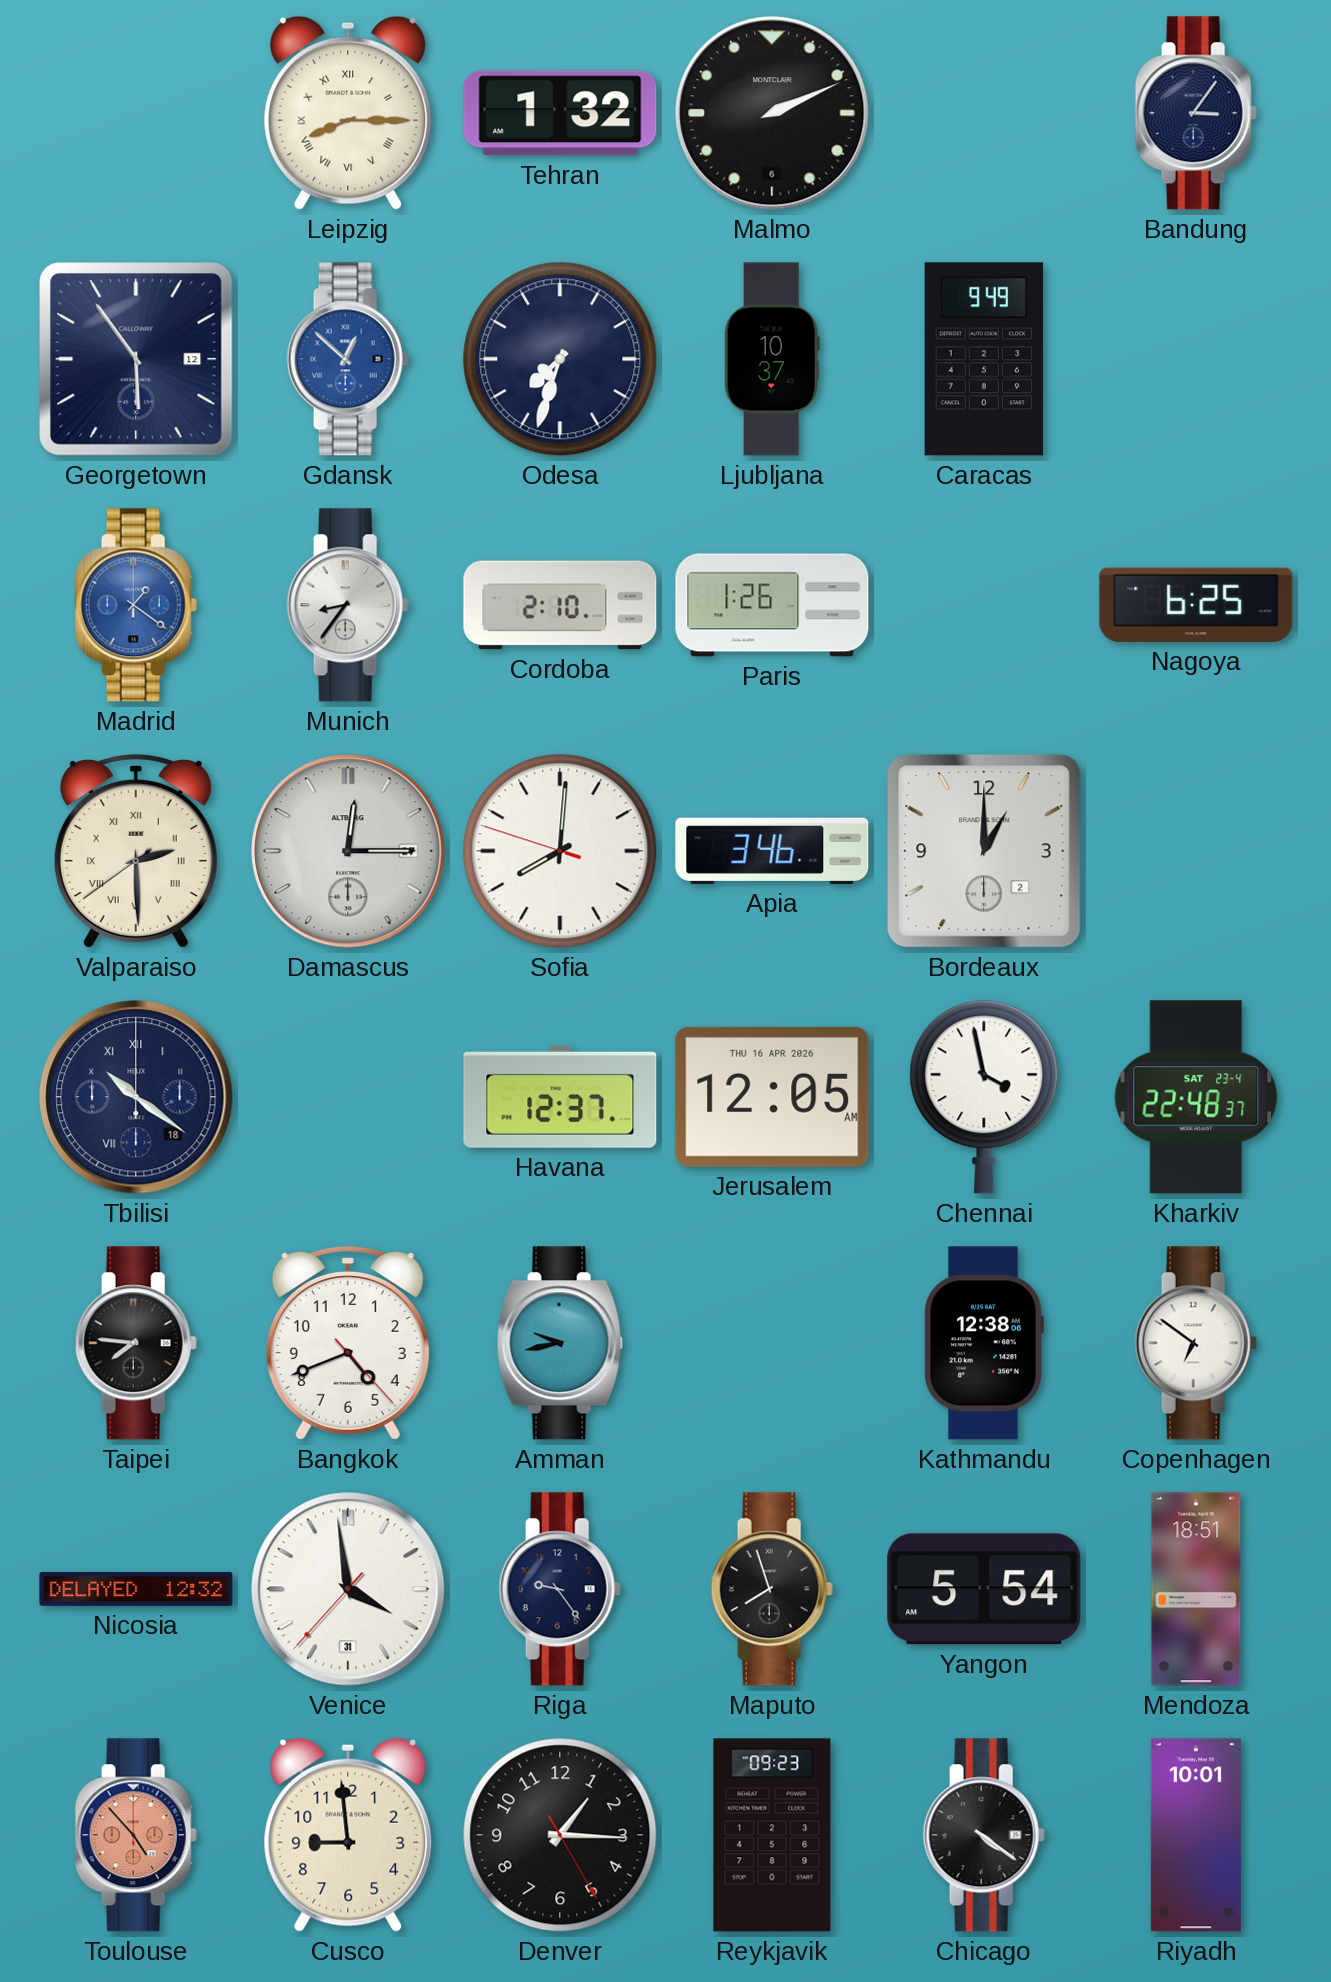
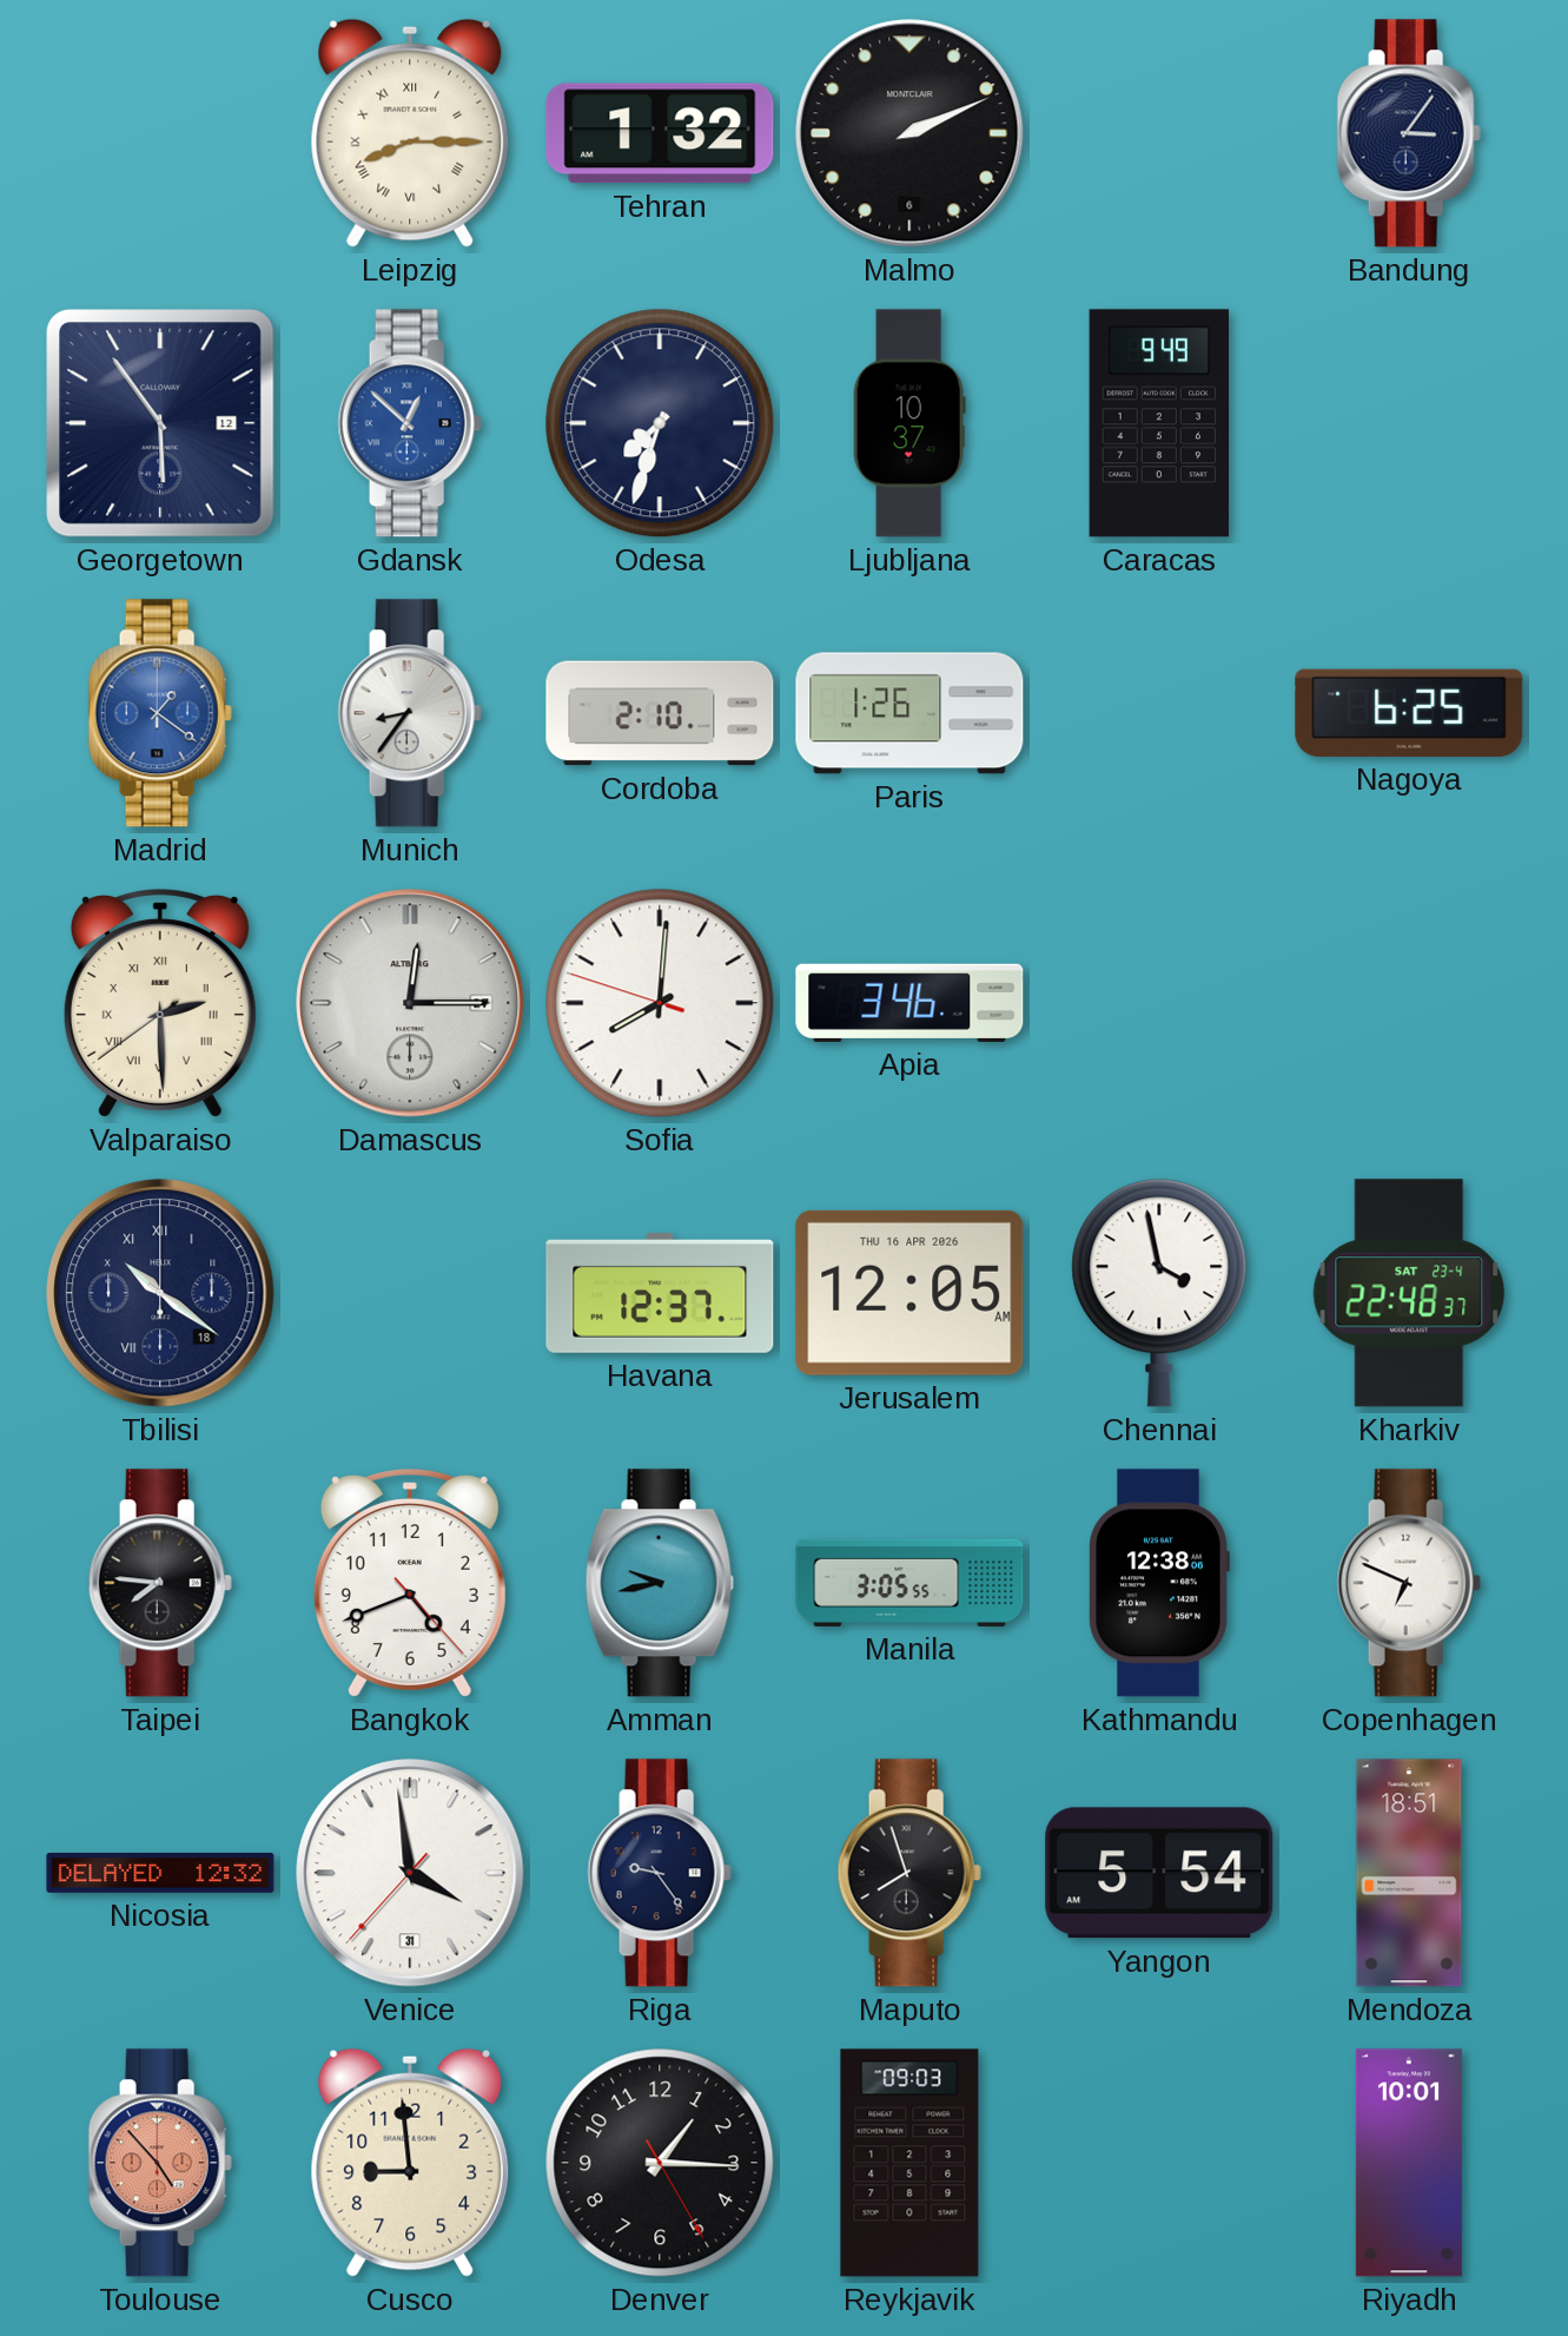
Bordeaux: 1:00 -> none
Manila: none -> 3:05
Copenhagen: 6:51 -> 6:49
Reykjavik: 09:23 -> 09:03
Chicago: 4:21 -> none
